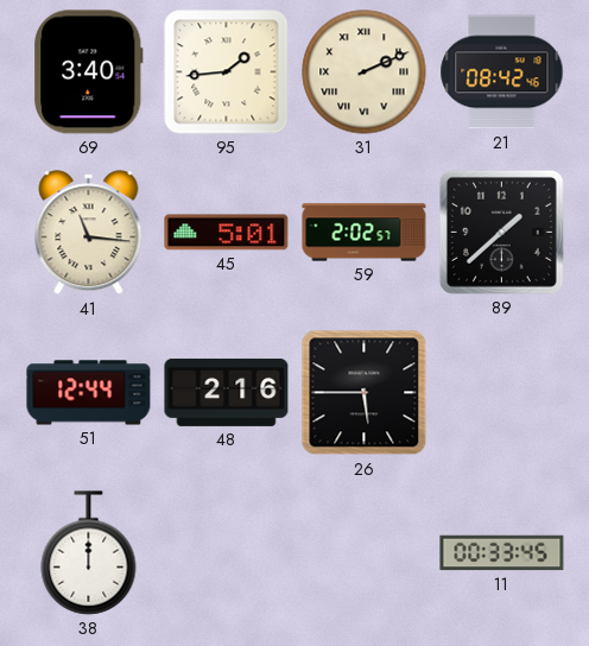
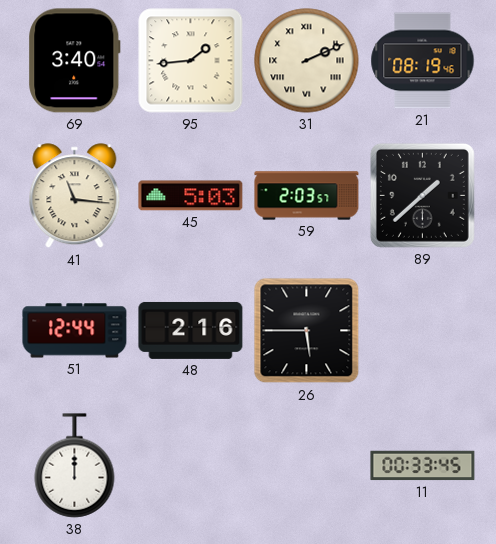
21: 08:42 -> 08:19
45: 5:01 -> 5:03
59: 2:02 -> 2:03
